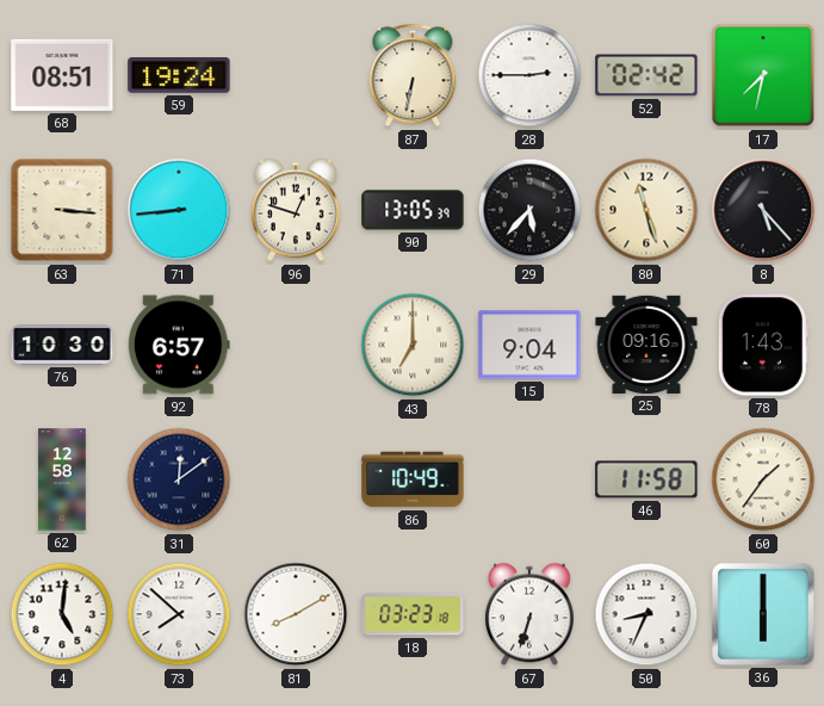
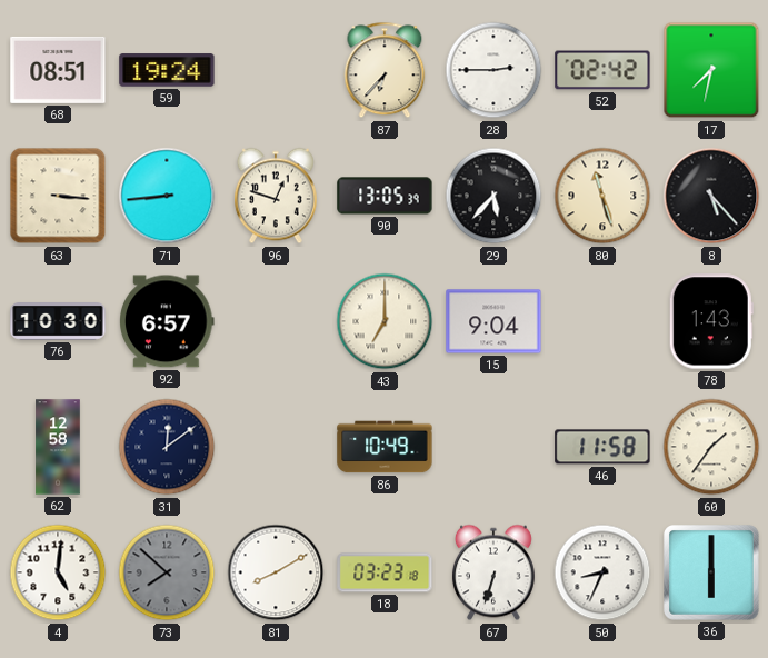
87: 6:32 -> 6:37
25: 09:16 -> none
73 dial: white -> grey
